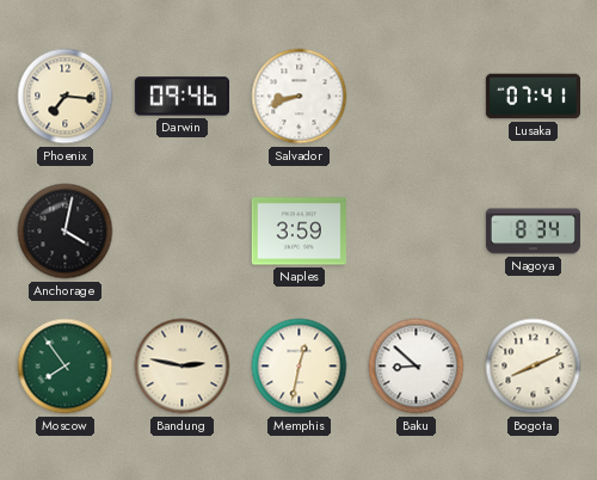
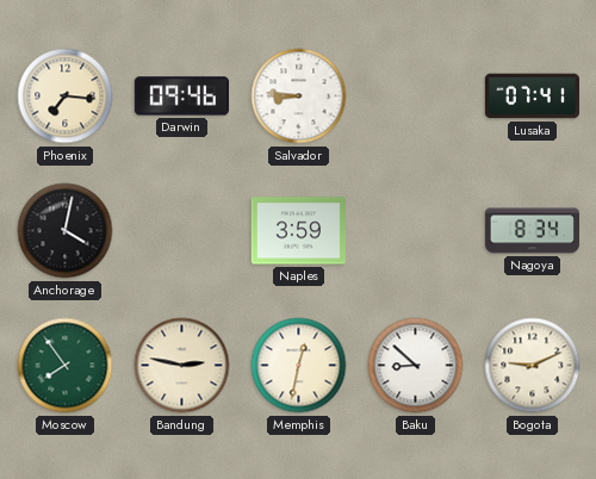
Salvador: 8:42 -> 8:46
Bogota: 8:11 -> 9:11
